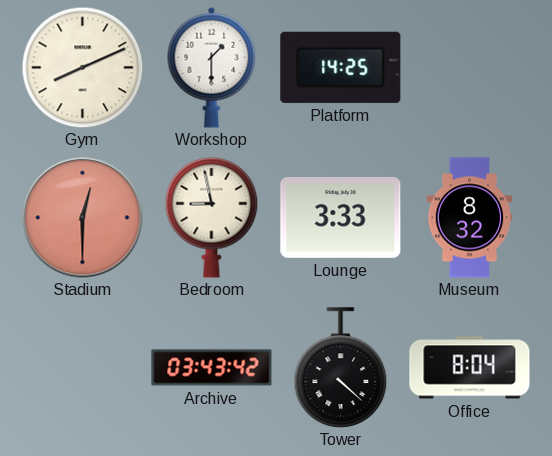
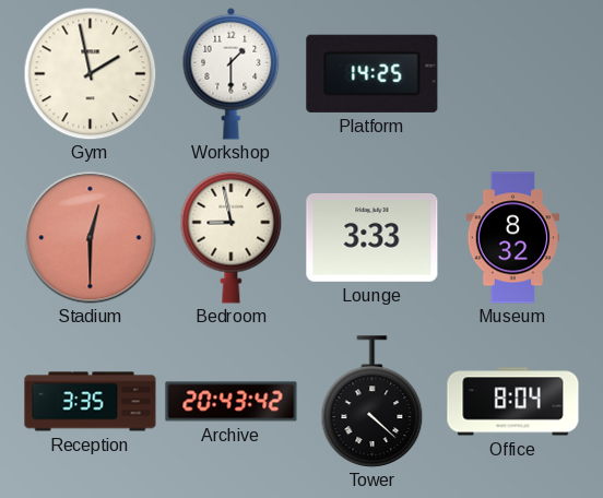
Gym: 8:11 -> 1:58
Reception: none -> 3:35
Archive: 03:43 -> 20:43
